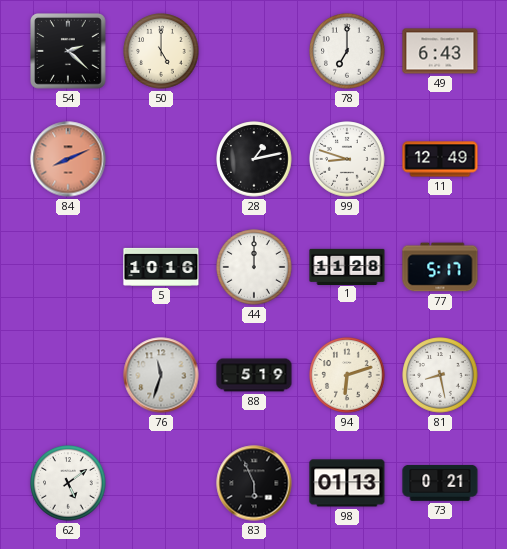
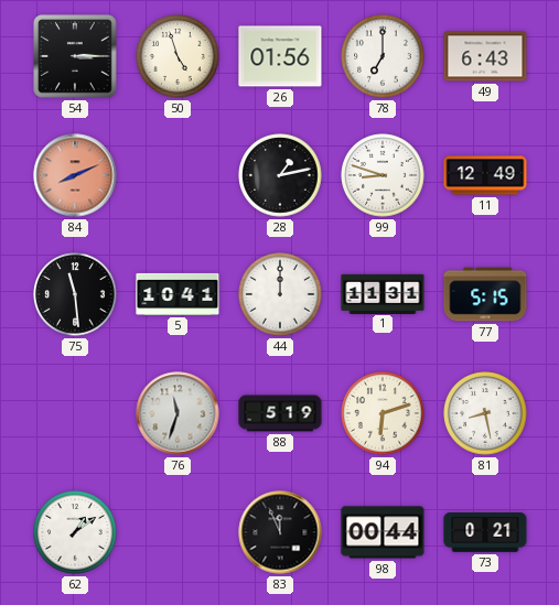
54: 2:22 -> 3:15
50: 5:00 -> 4:57
26: none -> 01:56
75: none -> 11:29
5: 10:16 -> 10:41
1: 11:28 -> 11:31
77: 5:17 -> 5:15
62: 5:09 -> 1:09
83: 5:56 -> 11:56
98: 01:13 -> 00:44
